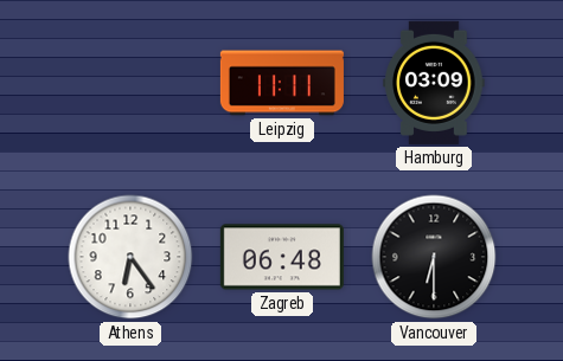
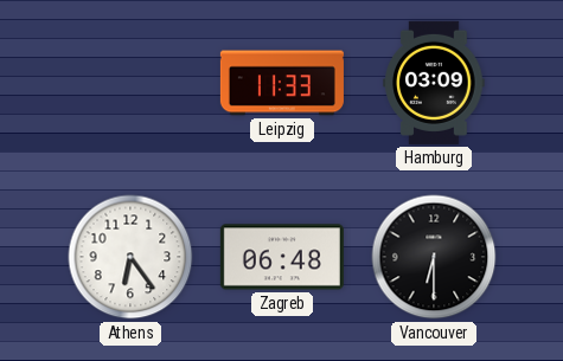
Leipzig: 11:11 -> 11:33
